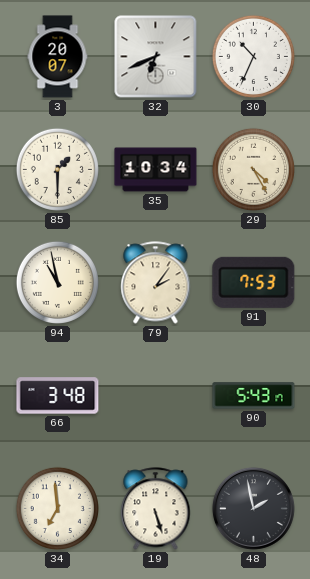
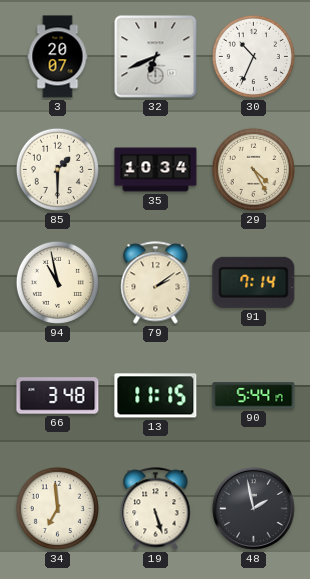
79: 2:06 -> 2:09
91: 7:53 -> 7:14
13: none -> 11:15
90: 5:43 -> 5:44
